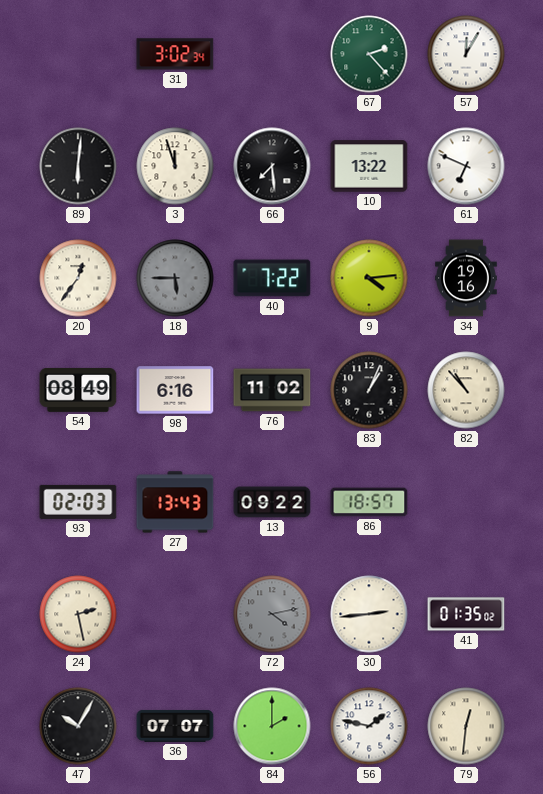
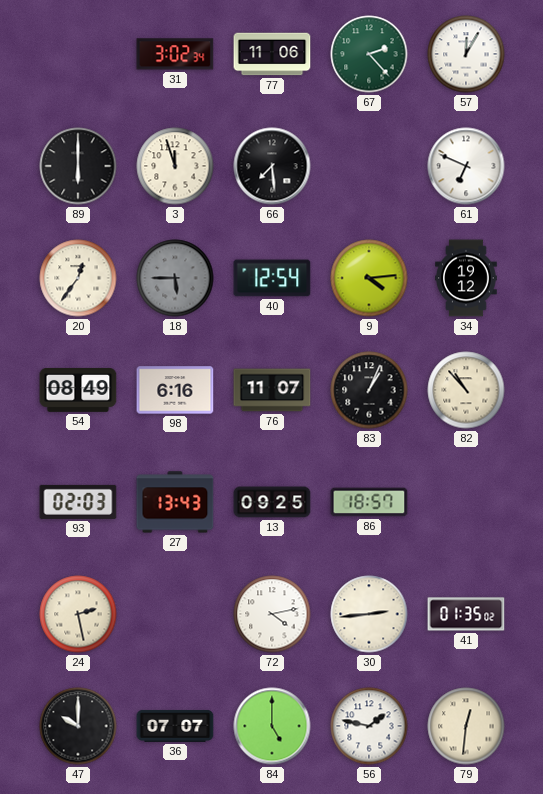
77: none -> 11:06
89: 6:01 -> 6:00
10: 13:22 -> none
40: 7:22 -> 12:54
34: 19:16 -> 19:12
76: 11:02 -> 11:07
13: 09:22 -> 09:25
72 dial: grey -> white
47: 10:05 -> 10:00
84: 2:00 -> 5:00
